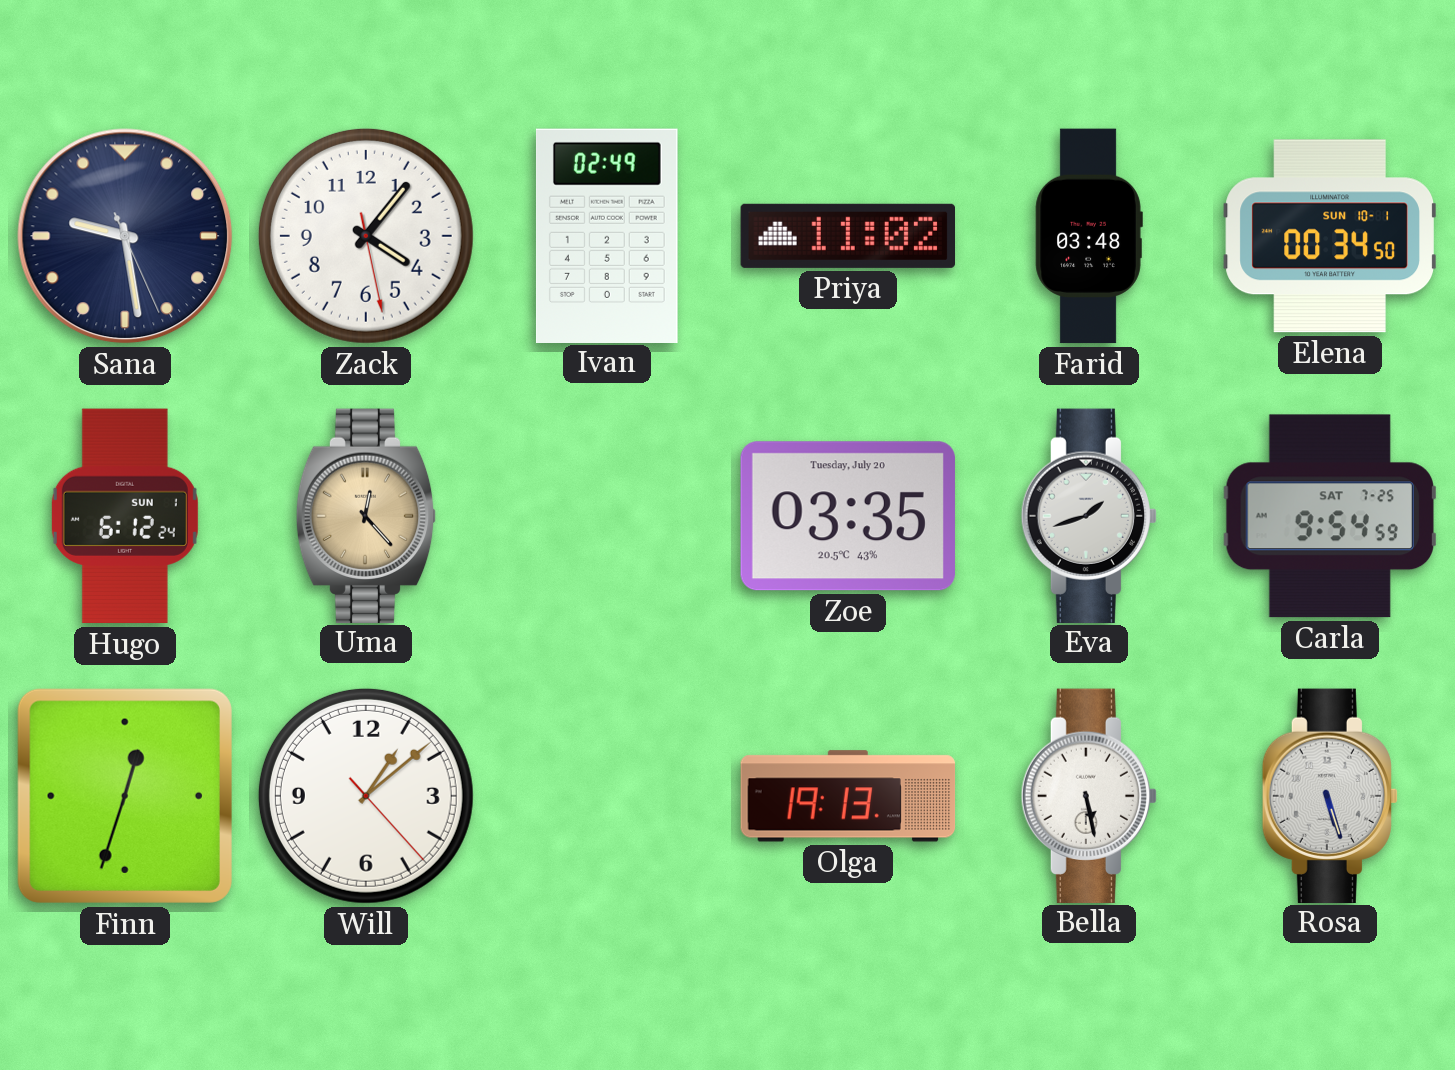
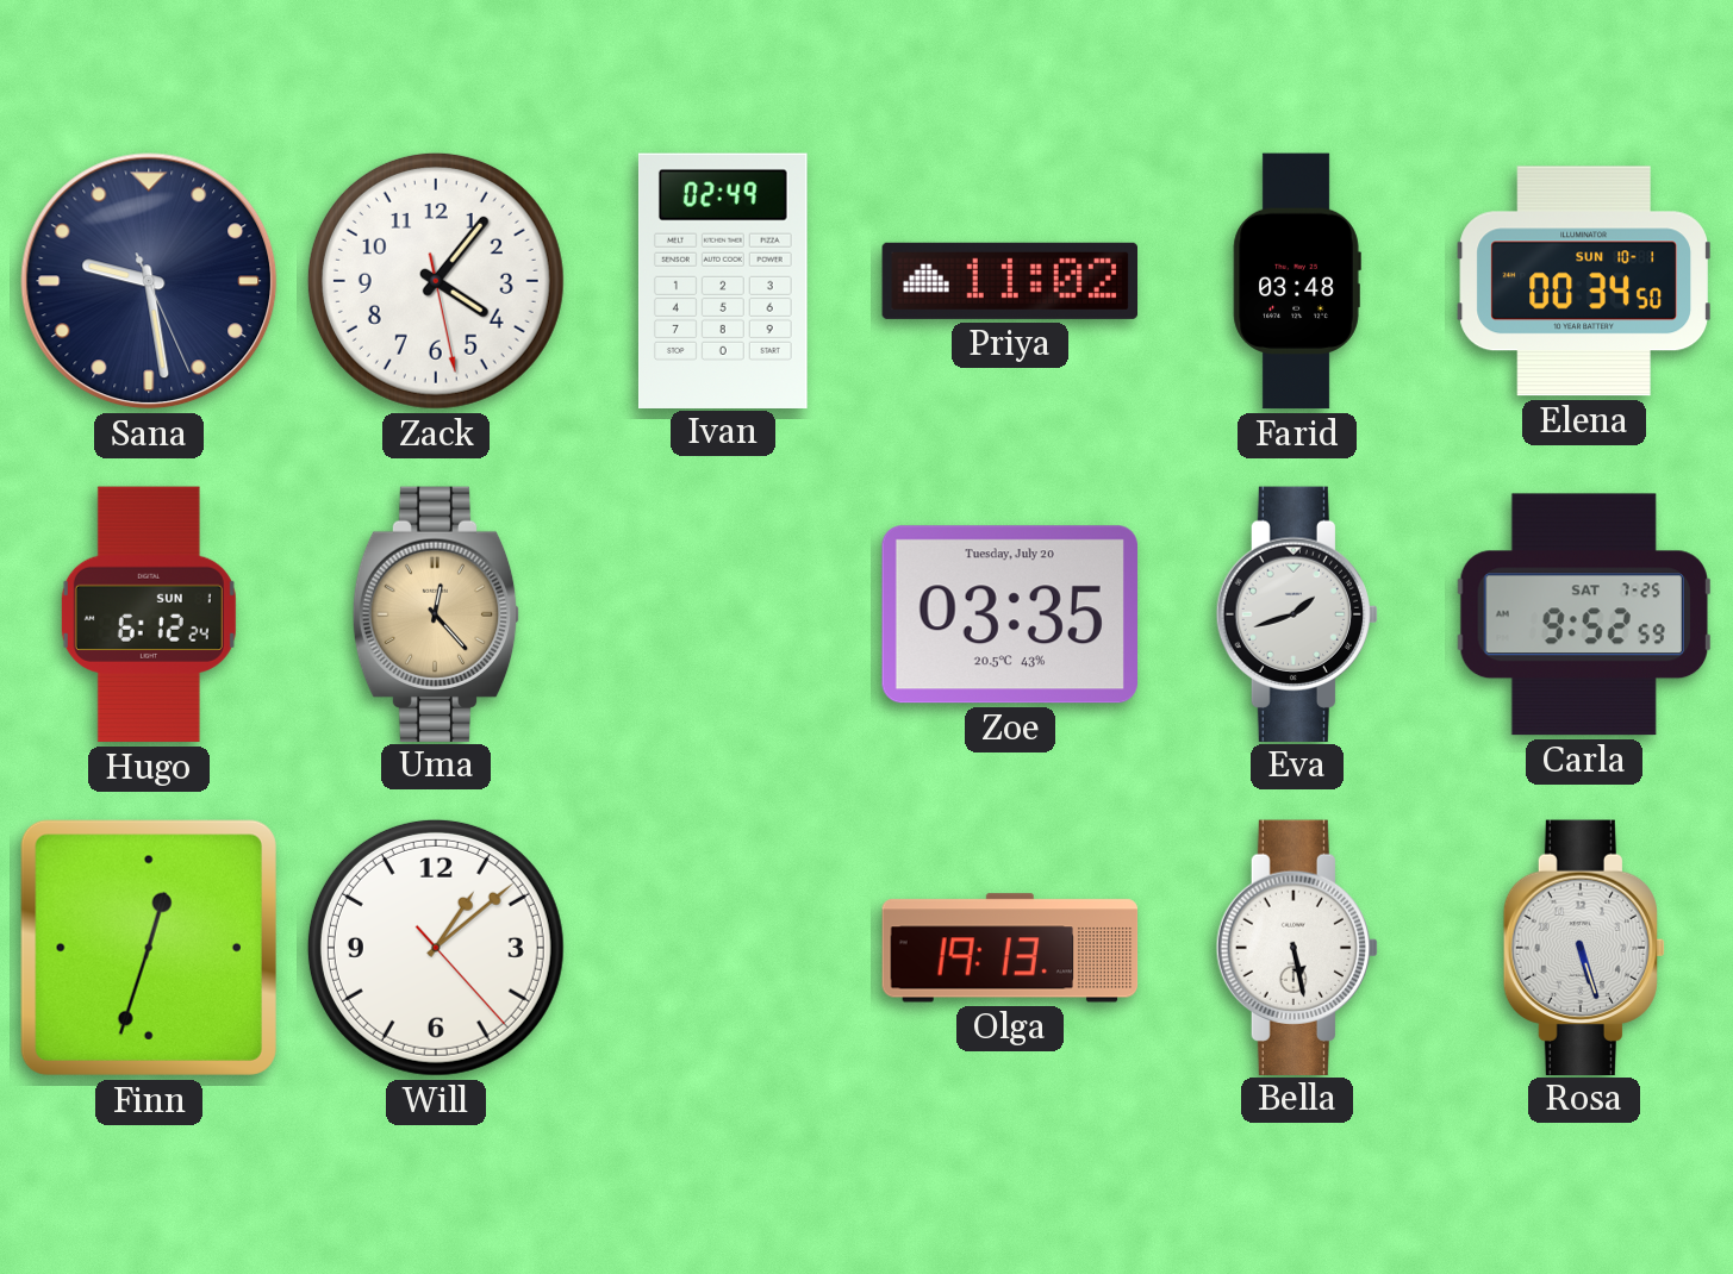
Carla: 9:54 -> 9:52
